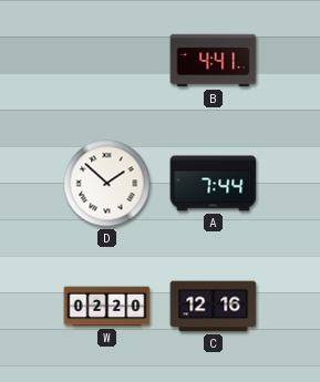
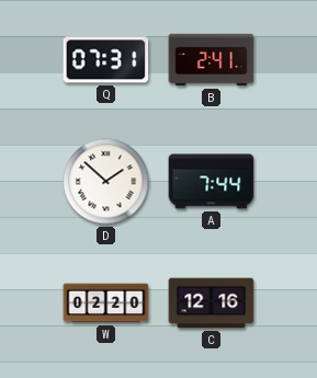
Q: none -> 07:31
B: 4:41 -> 2:41
